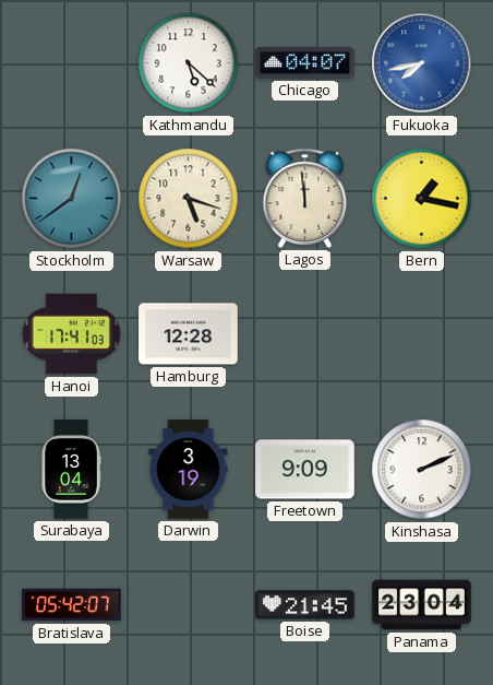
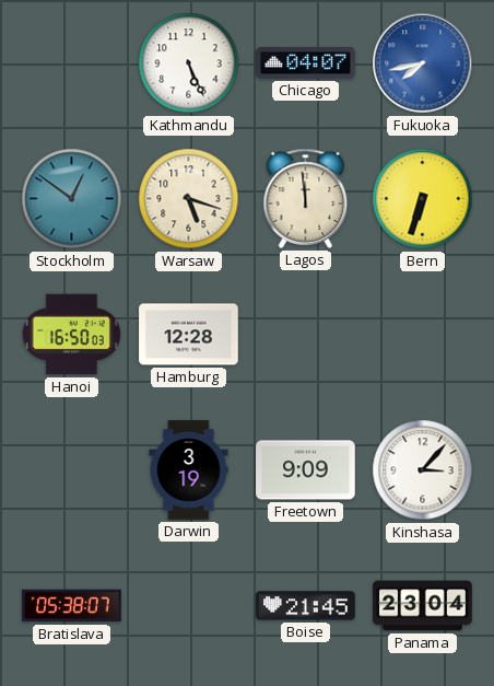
Kathmandu: 5:22 -> 5:26
Stockholm: 12:39 -> 12:51
Bern: 1:17 -> 6:33
Hanoi: 17:41 -> 16:50
Surabaya: 13:04 -> none
Kinshasa: 2:11 -> 3:07
Bratislava: 05:42 -> 05:38
